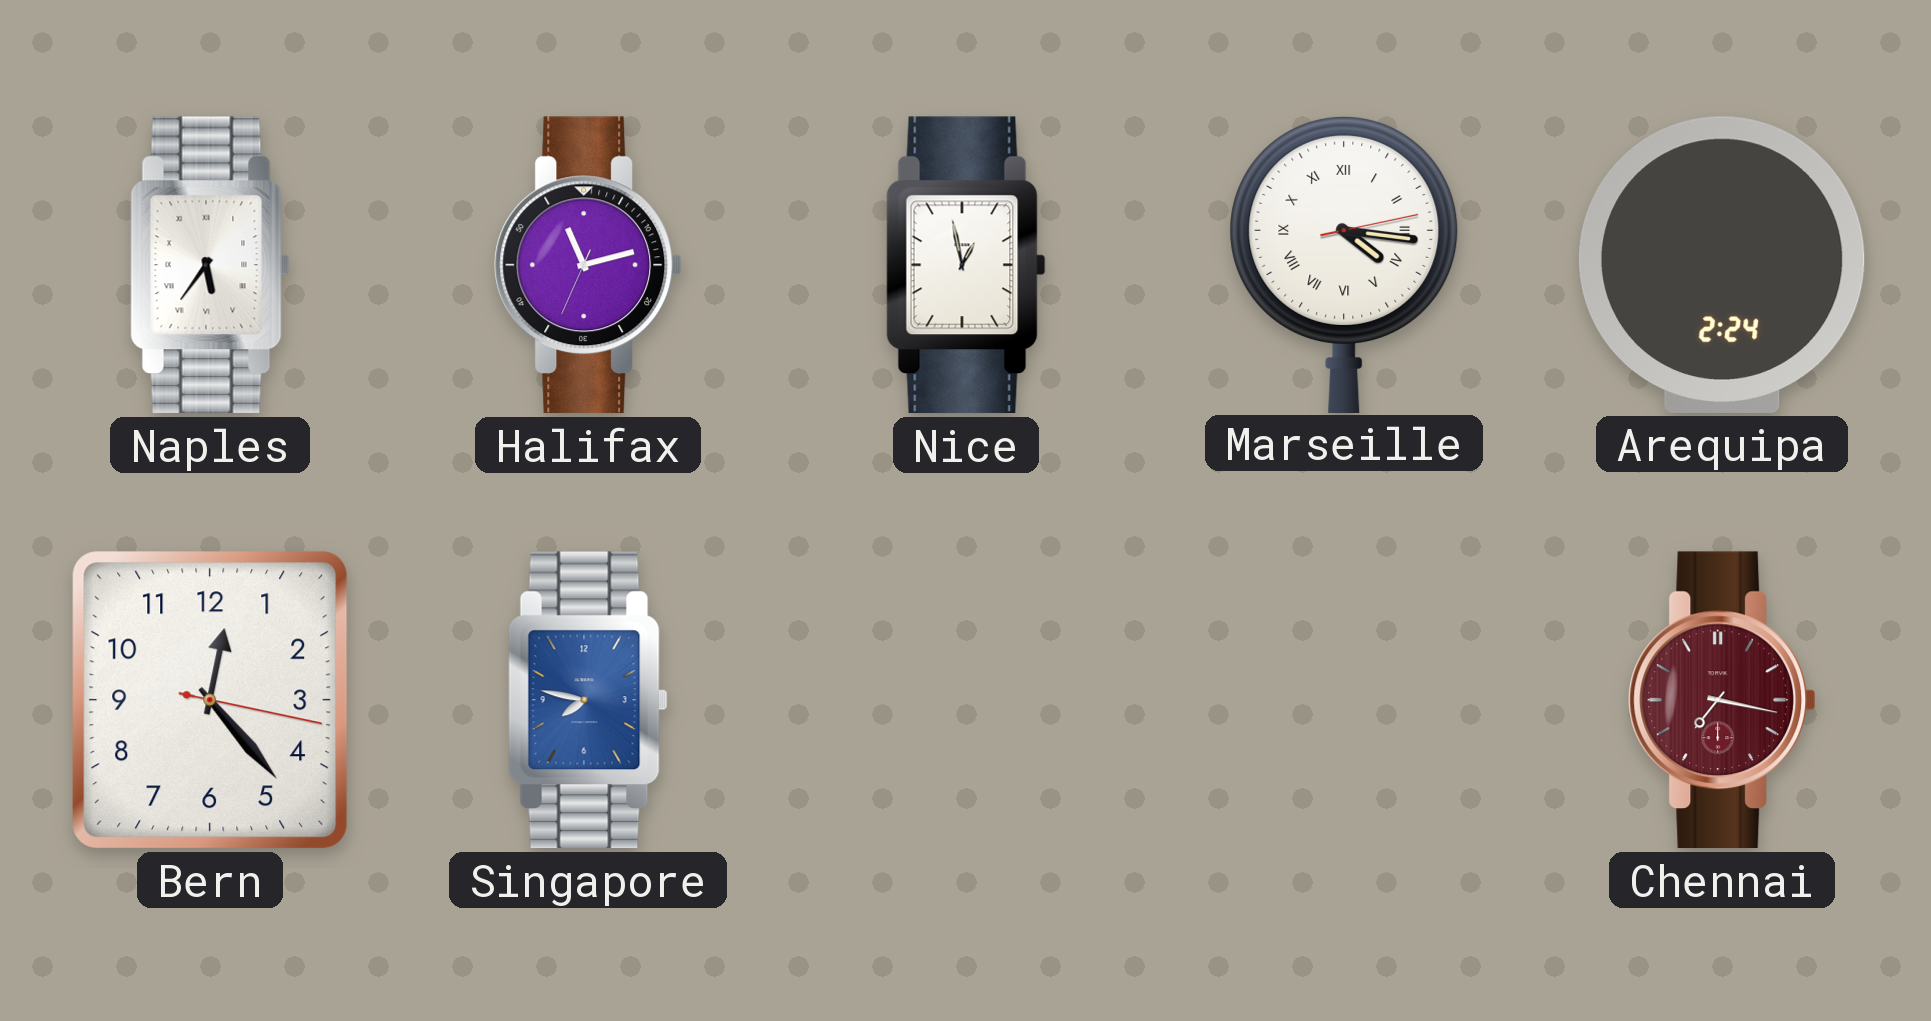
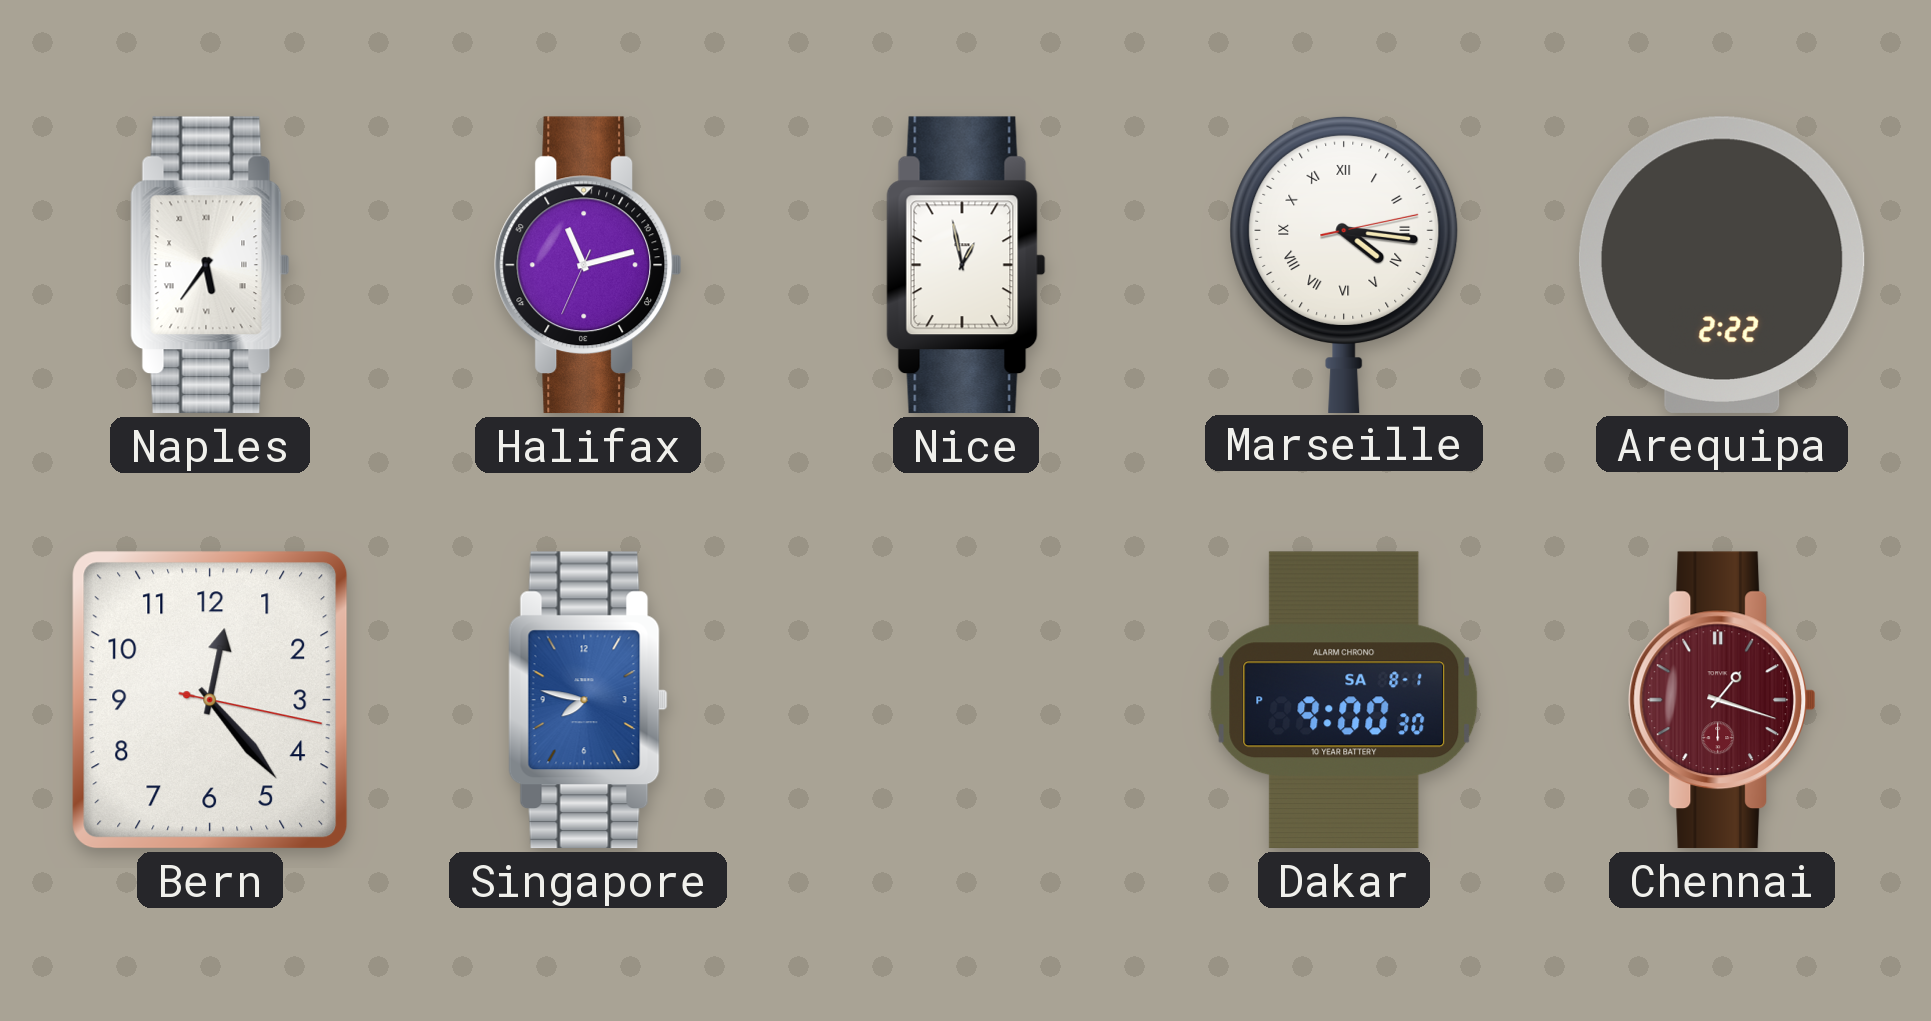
Arequipa: 2:24 -> 2:22
Dakar: none -> 9:00
Chennai: 7:17 -> 1:18
